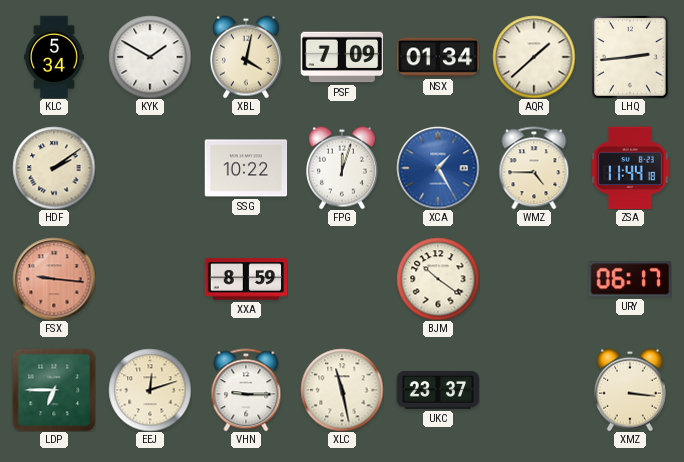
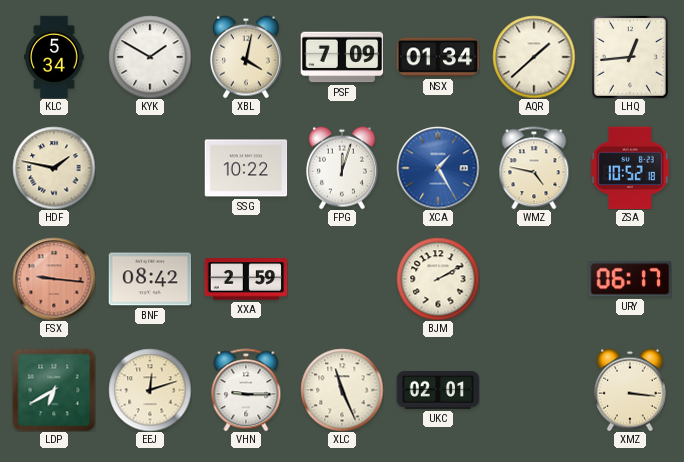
LHQ: 2:44 -> 12:44
HDF: 2:09 -> 1:47
WMZ: 4:45 -> 4:47
ZSA: 11:44 -> 10:52
BNF: none -> 08:42
XXA: 8:59 -> 2:59
BJM: 10:21 -> 2:10
LDP: 6:45 -> 6:40
XLC: 11:28 -> 11:26
UKC: 23:37 -> 02:01
